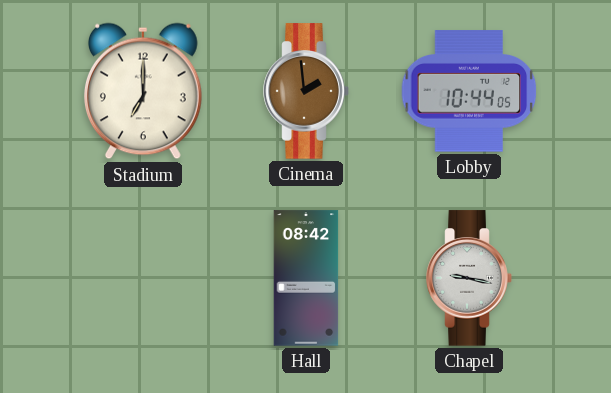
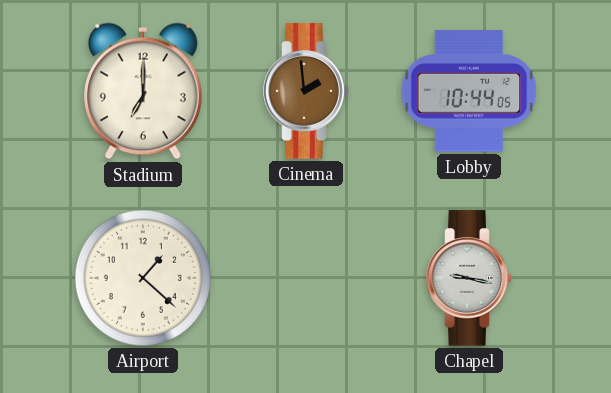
Airport: none -> 1:22
Hall: 08:42 -> none
